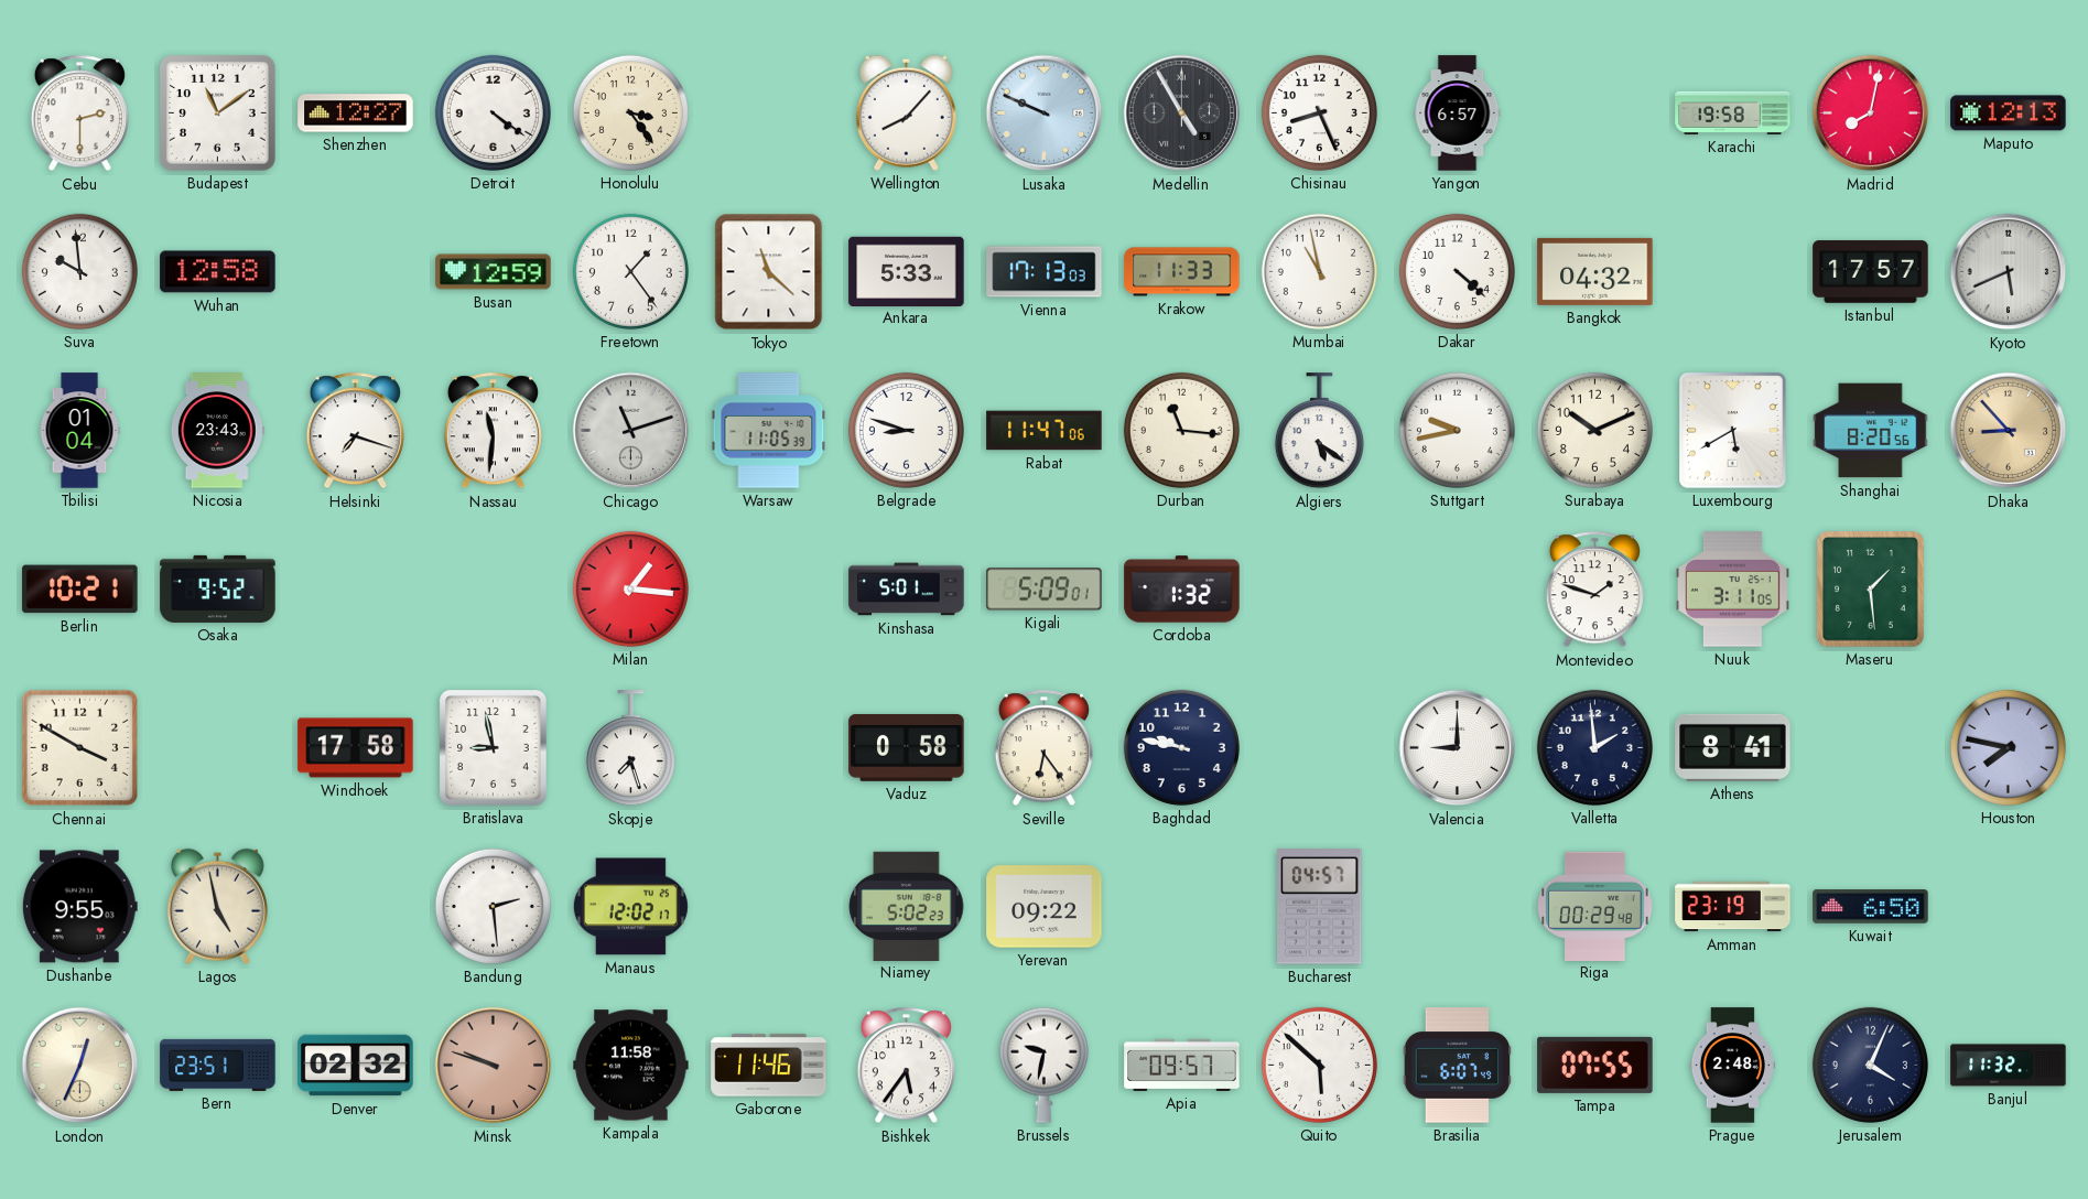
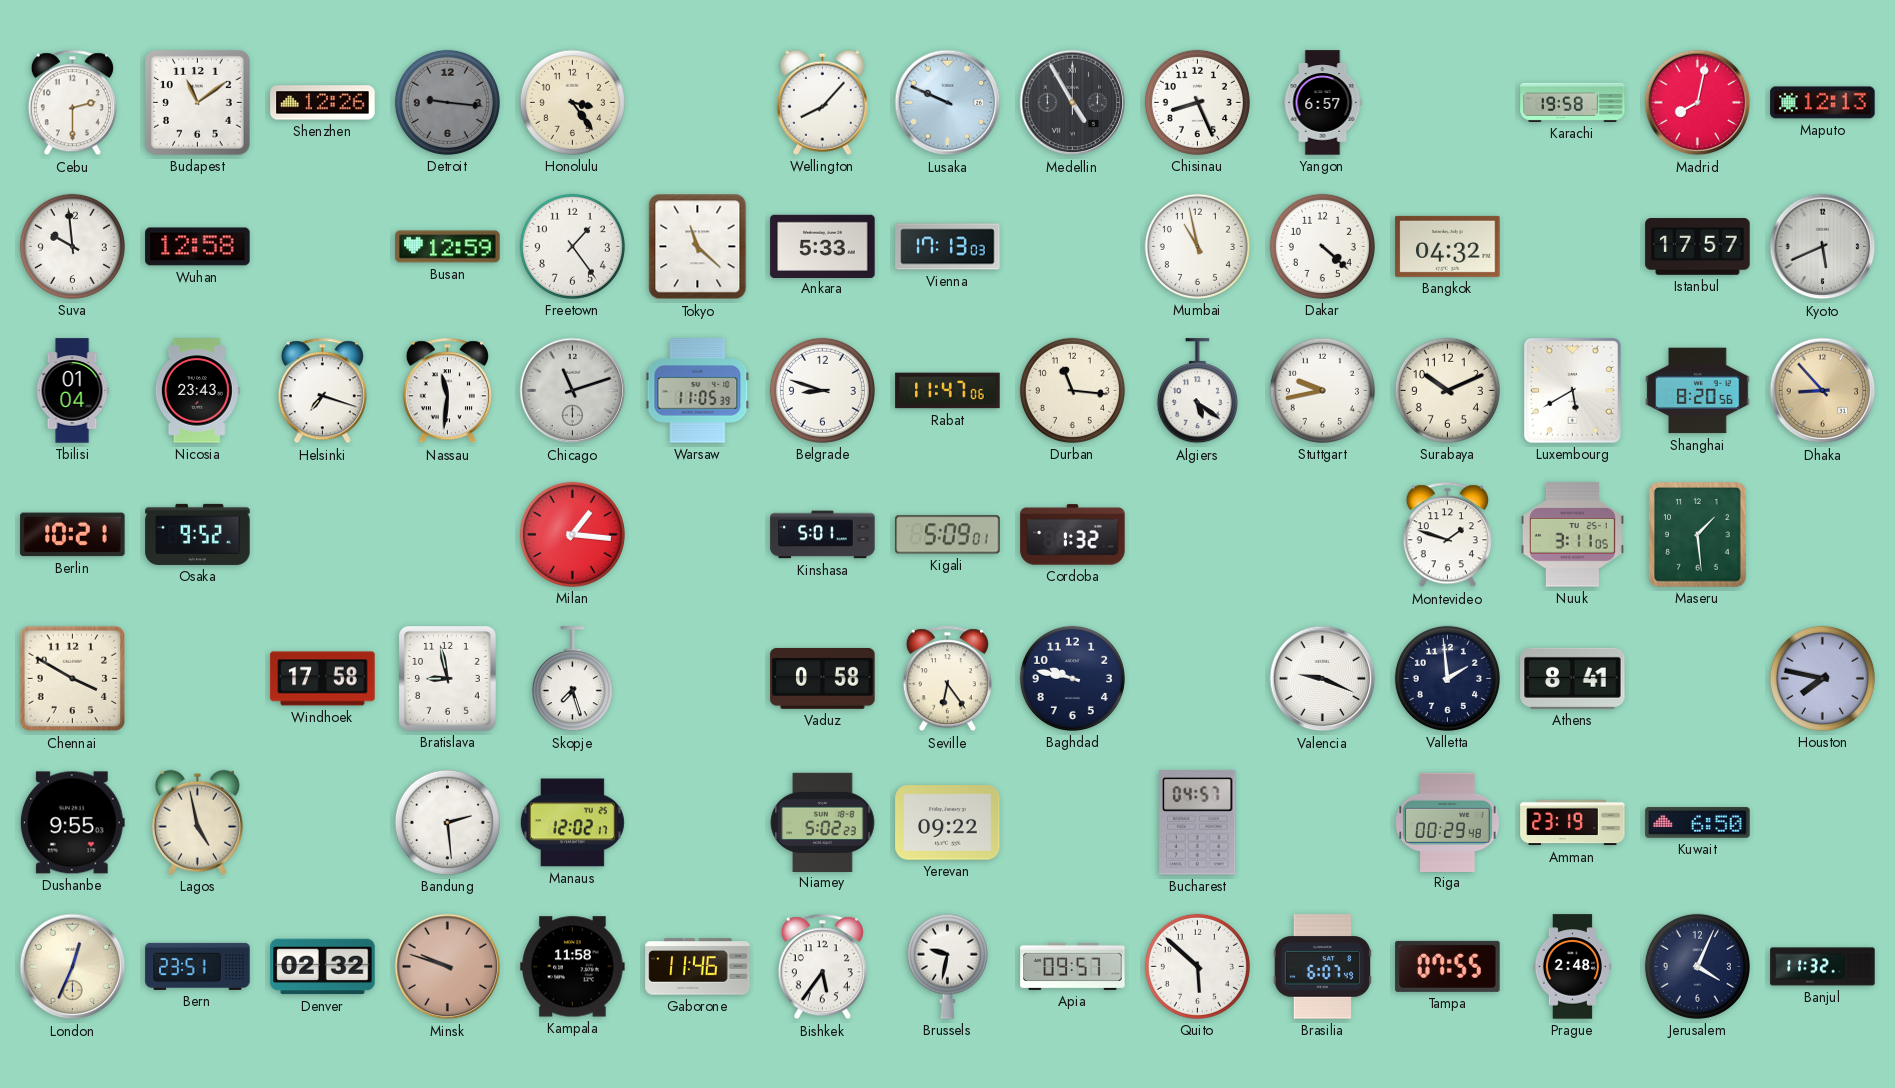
Shenzhen: 12:27 -> 12:26
Detroit: 4:21 -> 9:16
Detroit dial: white -> grey
Krakow: 11:33 -> none
Valencia: 9:00 -> 9:19
